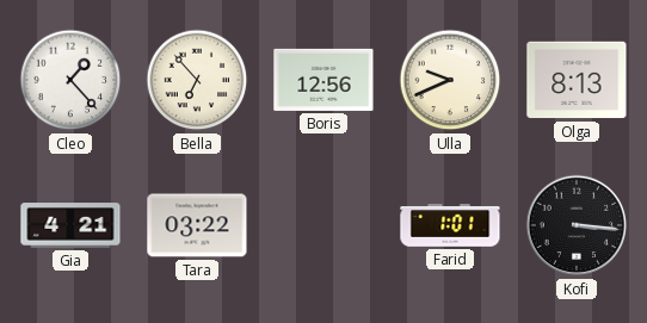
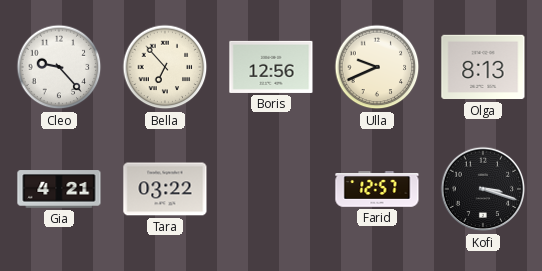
Cleo: 1:23 -> 9:23
Farid: 1:01 -> 12:57
Kofi: 3:16 -> 3:18
